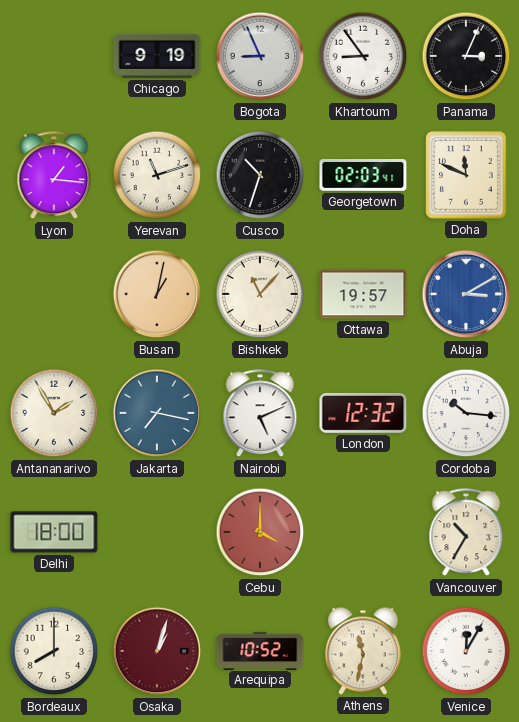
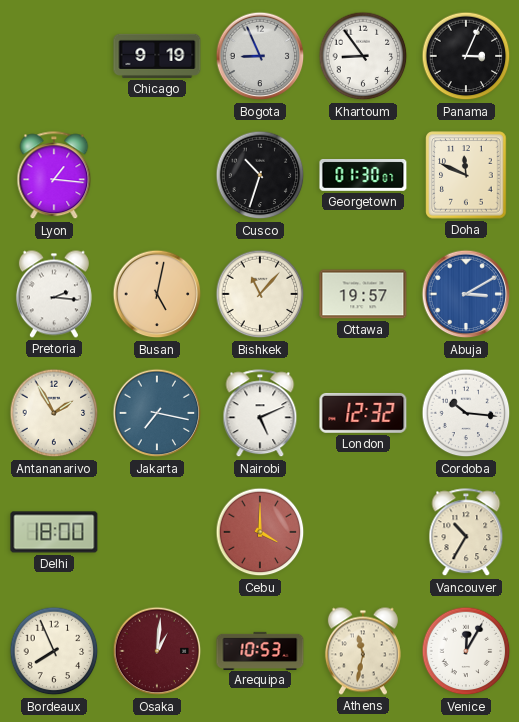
Yerevan: 11:12 -> none
Georgetown: 02:03 -> 01:30
Pretoria: none -> 2:16
Busan: 1:02 -> 5:02
Bordeaux: 8:00 -> 7:56
Osaka: 1:03 -> 1:01
Arequipa: 10:52 -> 10:53
